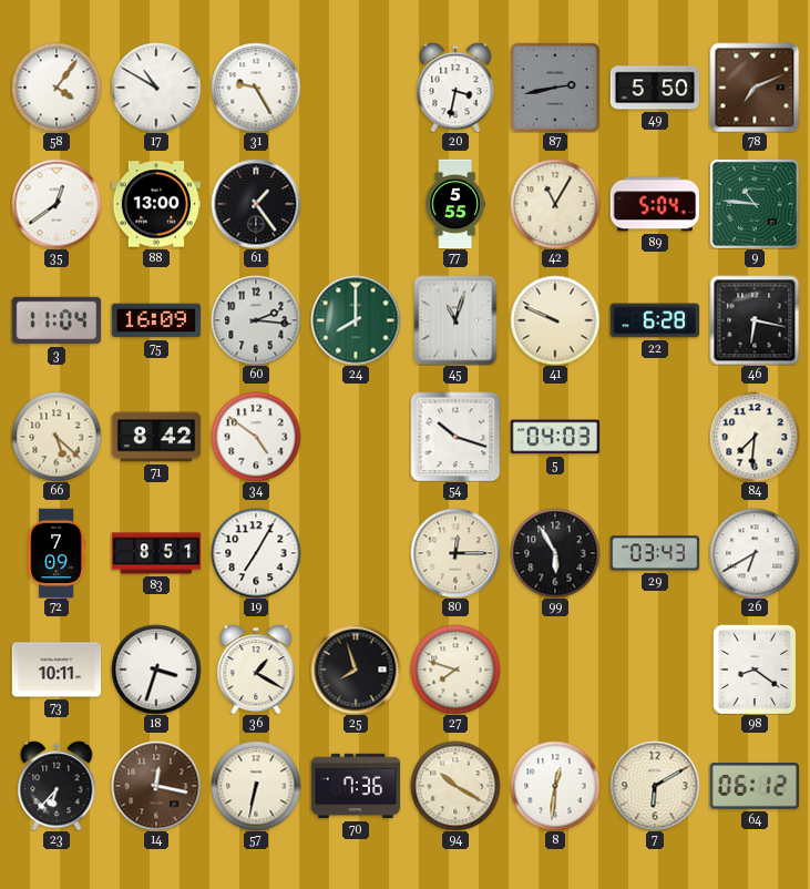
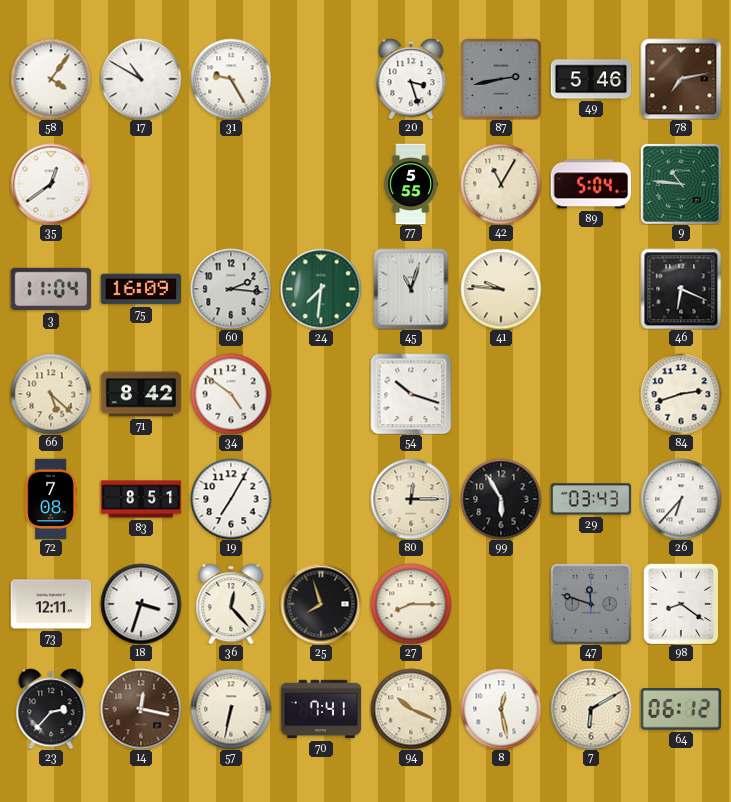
20: 3:32 -> 3:27
49: 5:50 -> 5:46
78: 7:11 -> 7:13
88: 13:00 -> none
61: 1:24 -> none
24: 8:00 -> 7:31
41: 9:49 -> 9:46
22: 6:28 -> none
46: 6:17 -> 6:19
5: 04:03 -> none
84: 7:31 -> 2:42
72: 7:09 -> 7:08
26: 6:40 -> 6:37
73: 10:11 -> 12:11
36: 1:20 -> 12:23
27: 7:48 -> 8:15
47: none -> 11:48
23: 6:37 -> 2:37
70: 7:36 -> 7:41
94: 10:20 -> 10:19
8: 12:31 -> 12:28
